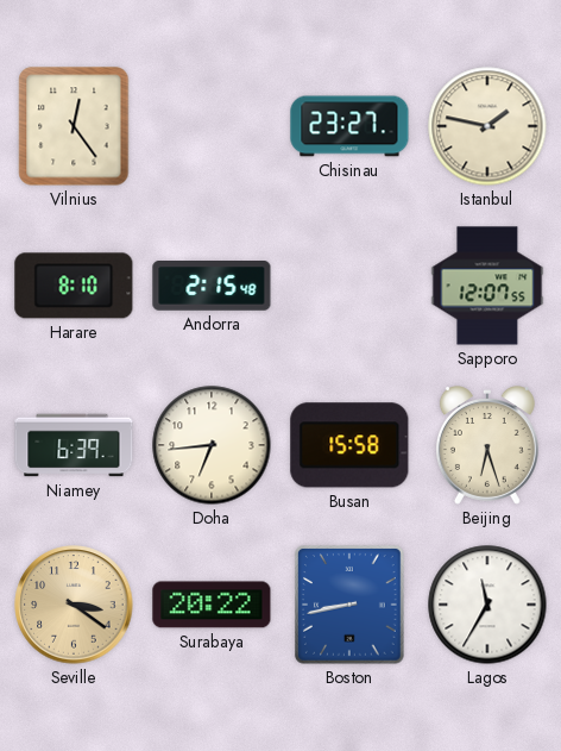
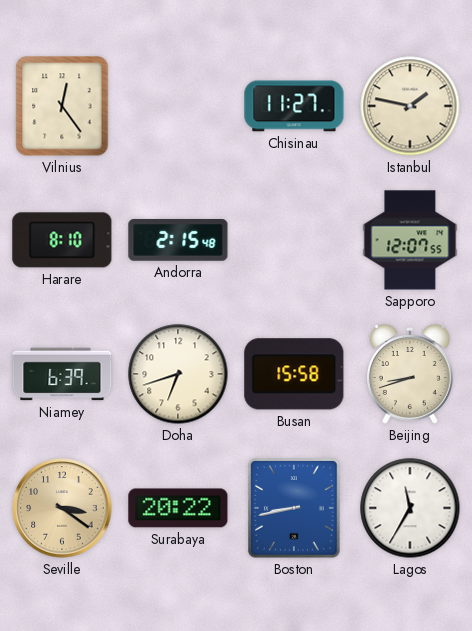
Chisinau: 23:27 -> 11:27
Doha: 6:44 -> 6:42
Beijing: 6:27 -> 8:42
